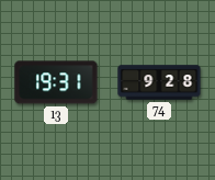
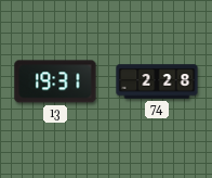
74: 9:28 -> 2:28
